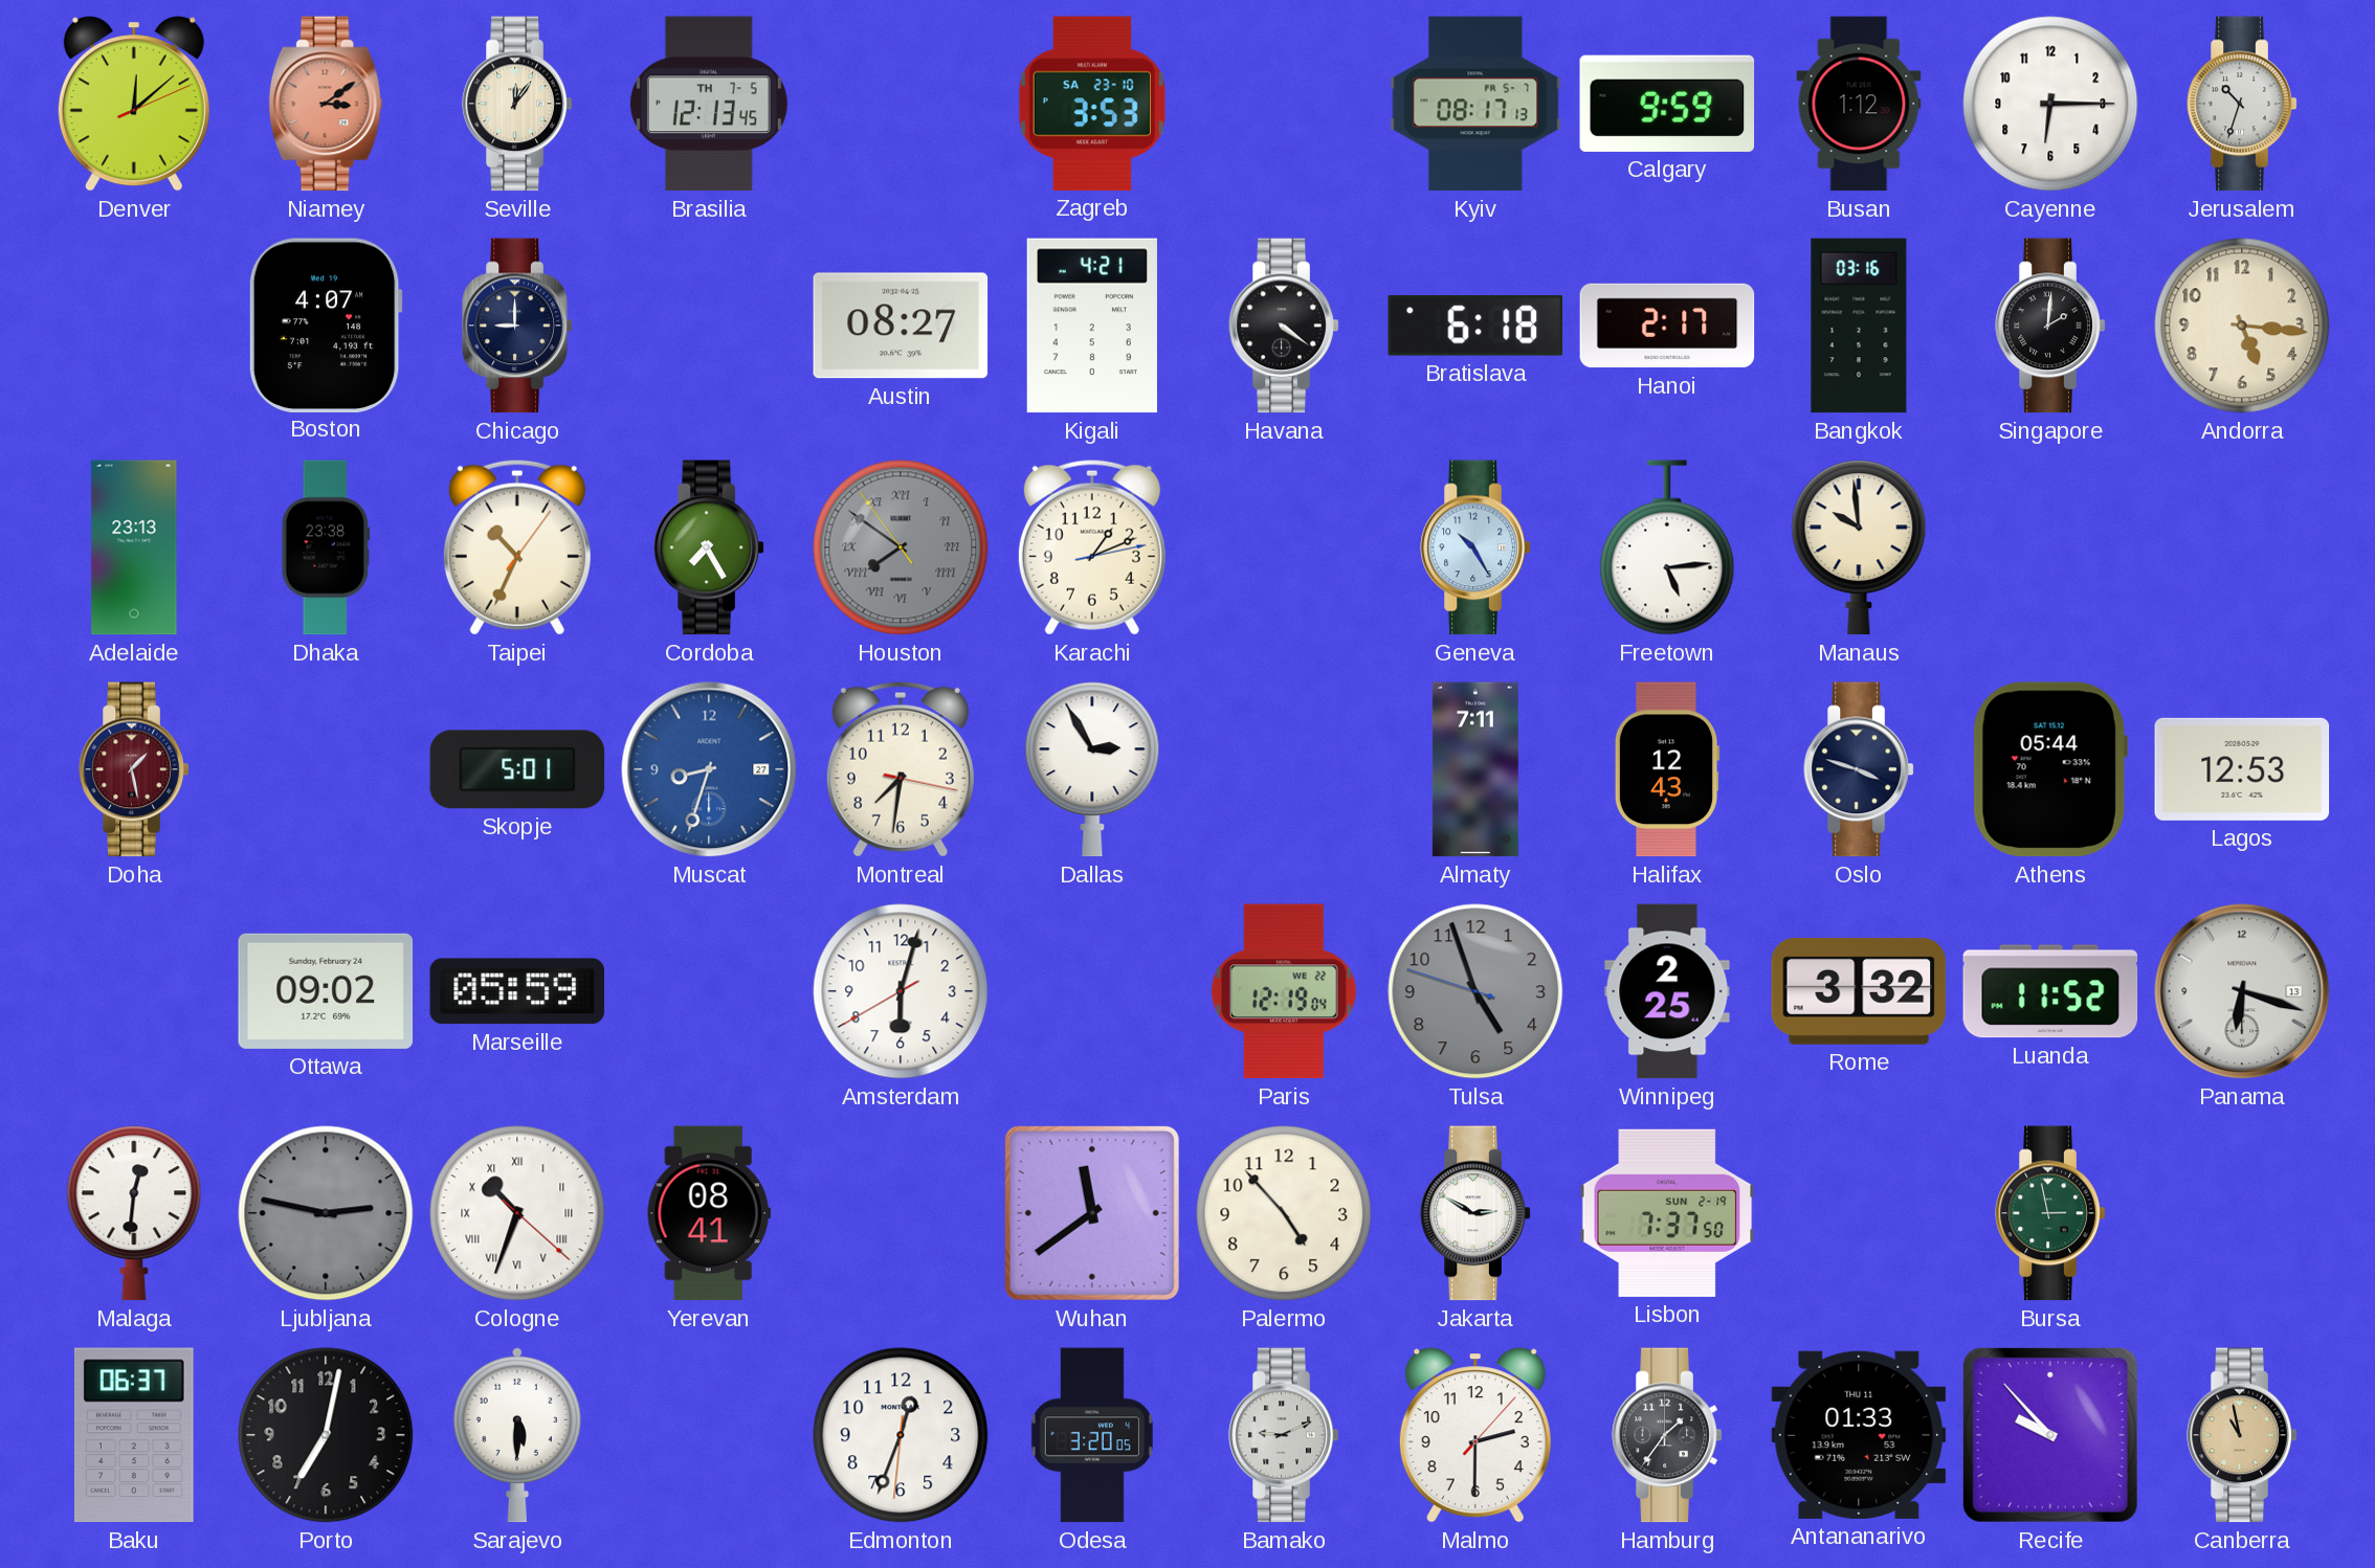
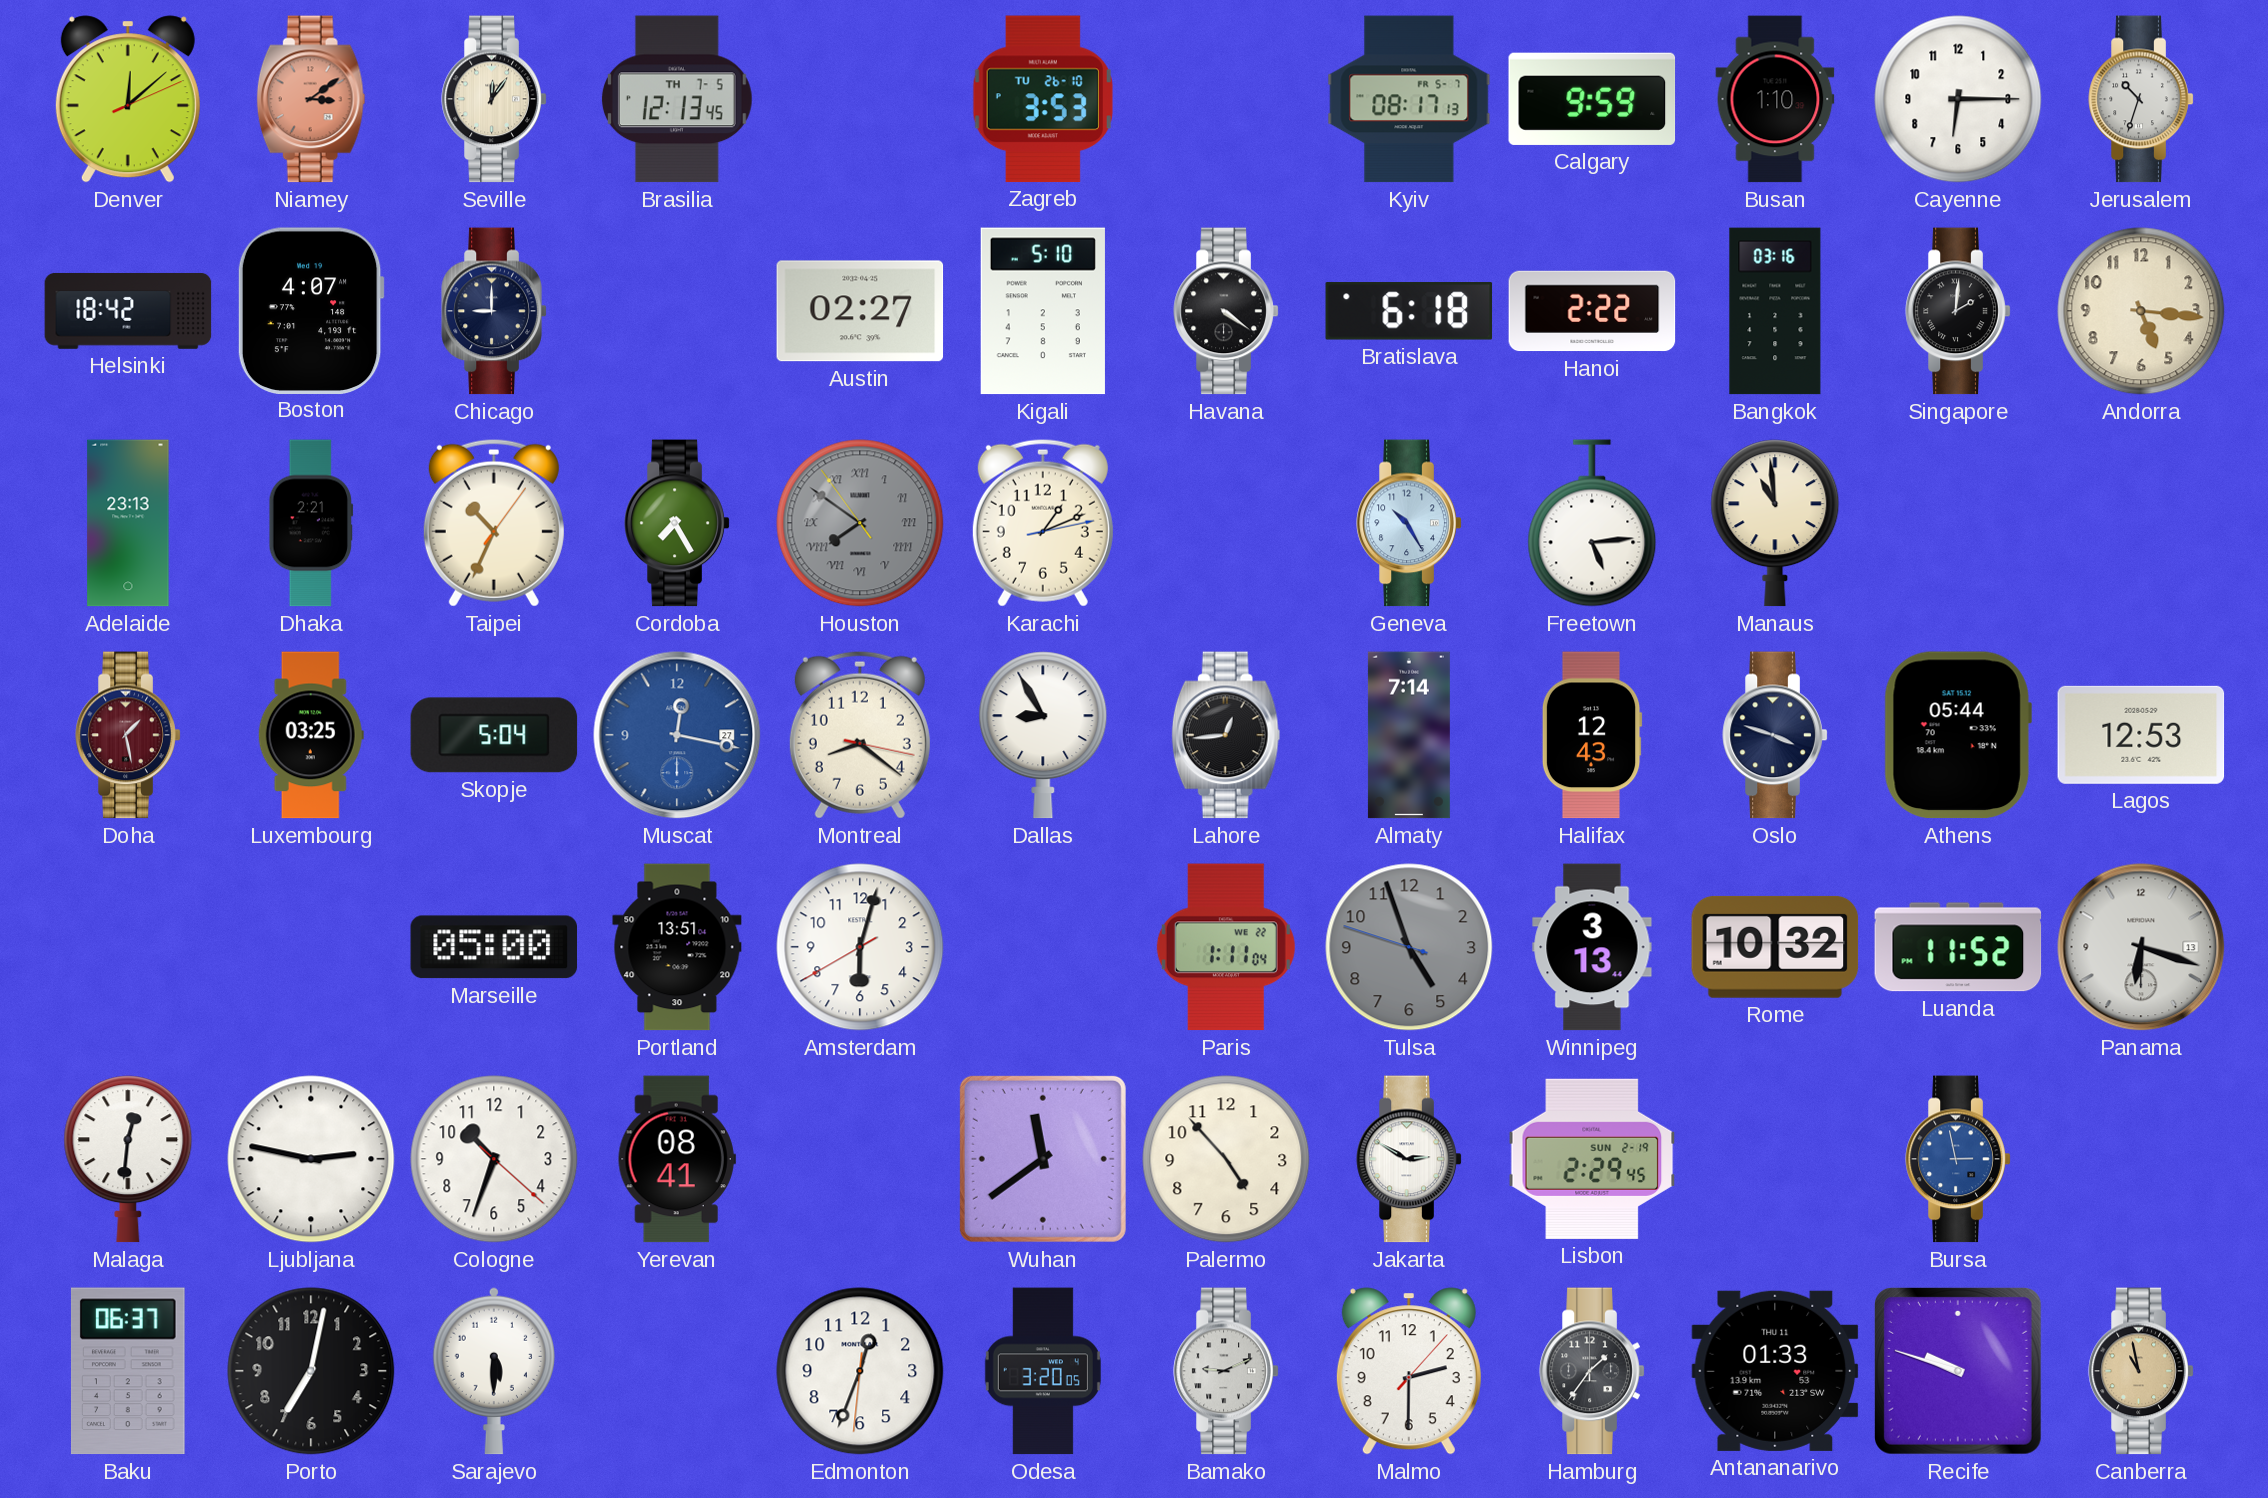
Zagreb date: SA 23-10 -> TU 26-10
Busan: 1:12 -> 1:10
Helsinki: none -> 18:42
Austin: 08:27 -> 02:27
Kigali: 4:21 -> 5:10
Hanoi: 2:17 -> 2:22
Dhaka: 23:38 -> 2:21
Manaus: 9:59 -> 10:59
Luxembourg: none -> 03:25
Skopje: 5:01 -> 5:04
Muscat: 8:33 -> 12:17
Montreal: 7:31 -> 8:21
Dallas: 2:55 -> 8:55
Lahore: none -> 12:44
Almaty: 7:11 -> 7:14
Ottawa: 09:02 -> none
Marseille: 05:59 -> 05:00
Portland: none -> 13:51
Paris: 12:19 -> 1:11
Winnipeg: 2:25 -> 3:13
Rome: 3:32 -> 10:32
Ljubljana dial: grey -> white
Cologne numerals: Roman -> Arabic
Lisbon: 7:37 -> 2:29
Bursa dial: green -> blue
Recife: 9:53 -> 9:48
